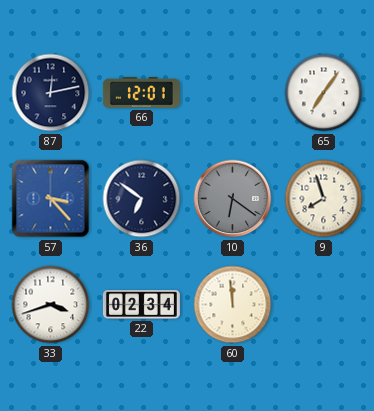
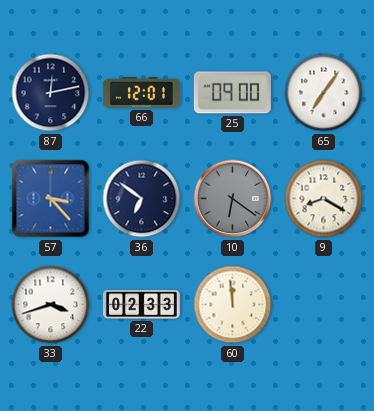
25: none -> 09:00
9: 7:57 -> 8:20
22: 02:34 -> 02:33
